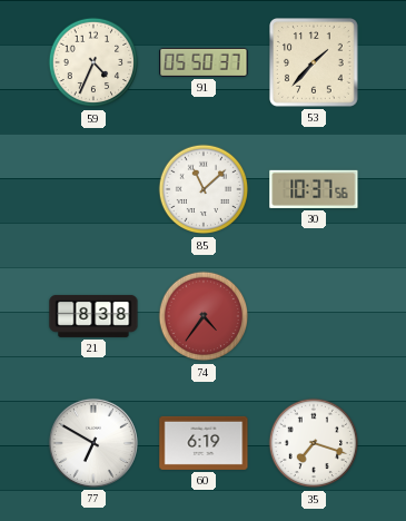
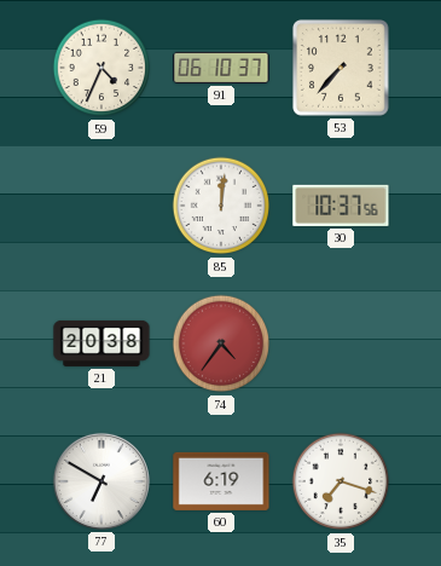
91: 05:50 -> 06:10
53: 1:37 -> 7:37
85: 11:08 -> 12:01
21: 8:38 -> 20:38
